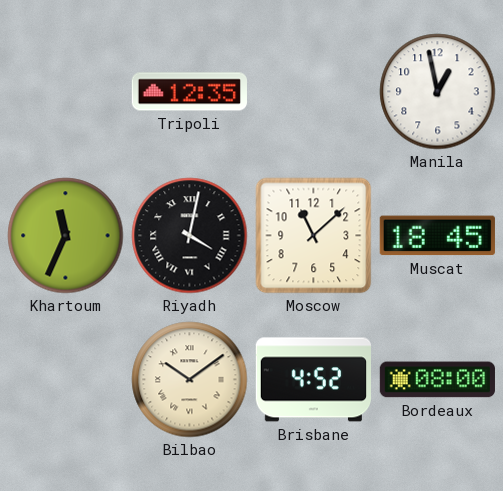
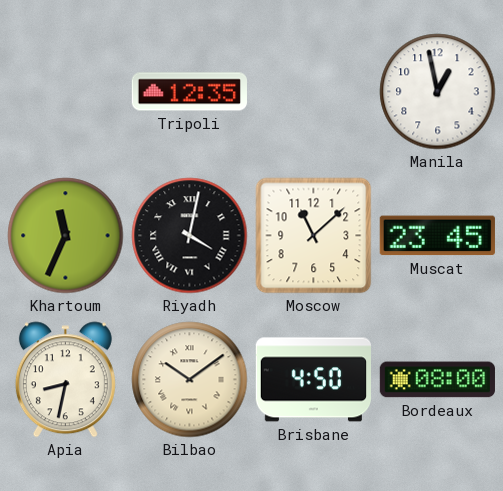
Muscat: 18:45 -> 23:45
Apia: none -> 8:32
Brisbane: 4:52 -> 4:50
